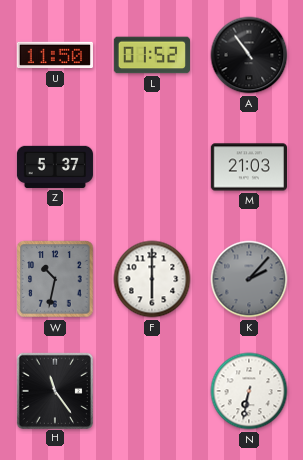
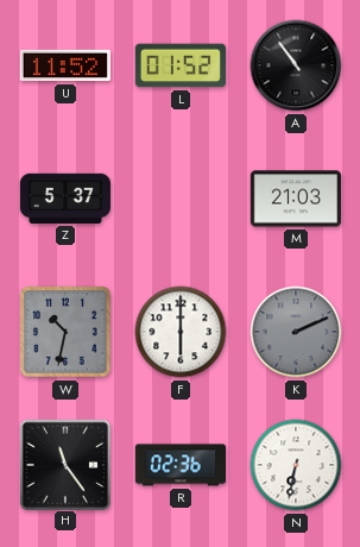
U: 11:50 -> 11:52
K: 2:07 -> 2:11
R: none -> 02:36
